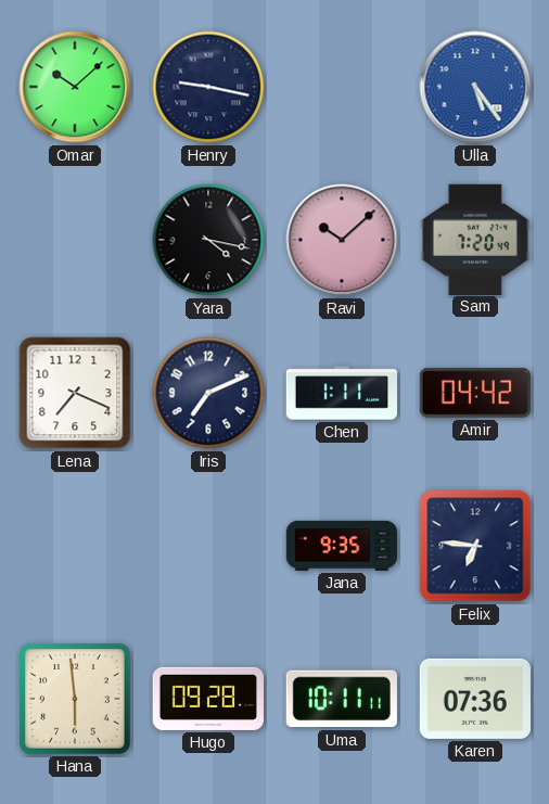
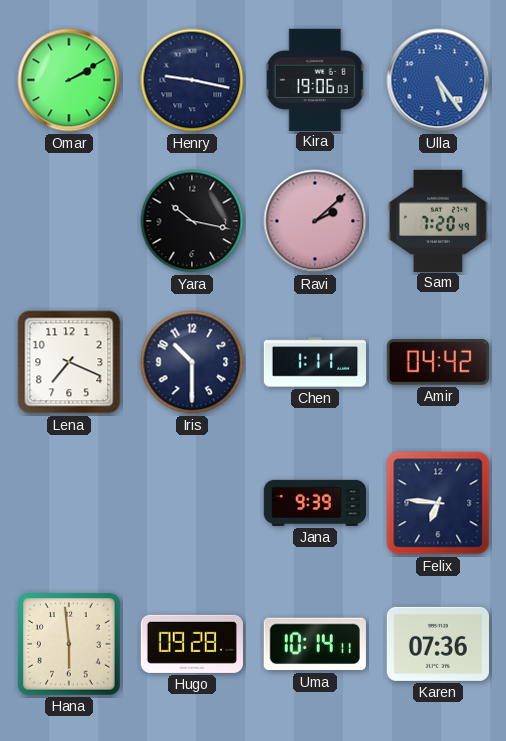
Omar: 10:08 -> 2:10
Kira: none -> 19:06
Yara: 4:17 -> 10:17
Ravi: 10:08 -> 2:08
Iris: 7:11 -> 10:30
Jana: 9:35 -> 9:39
Uma: 10:11 -> 10:14
